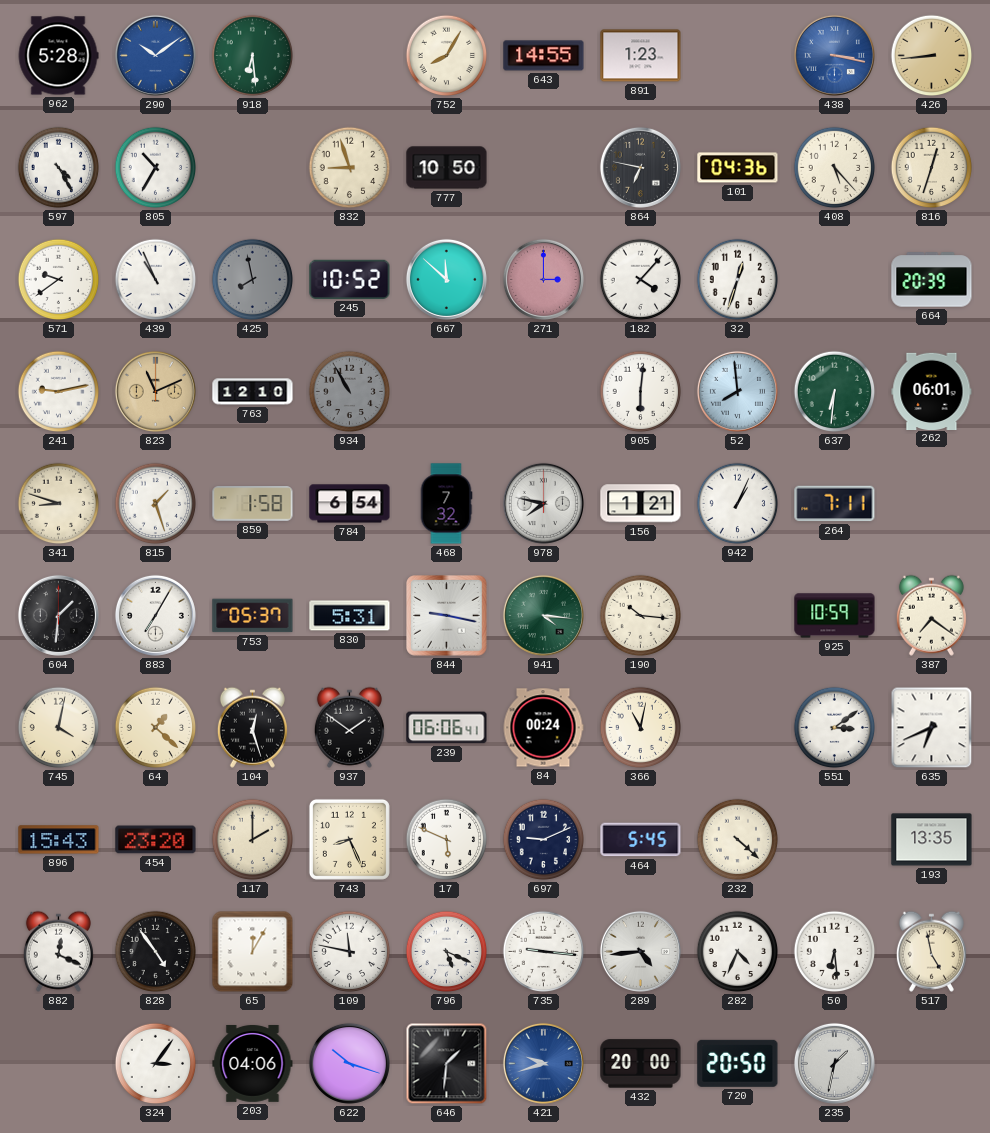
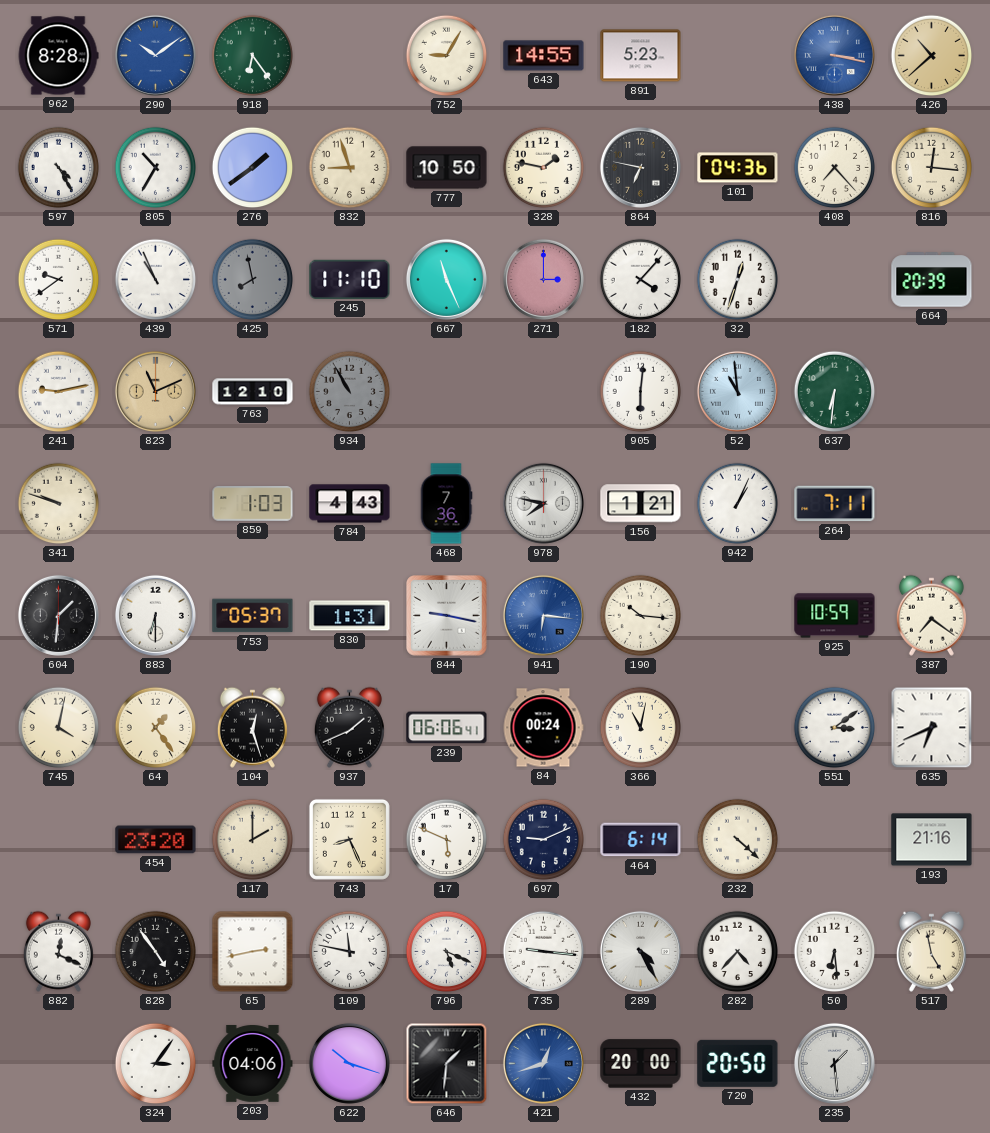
962: 5:28 -> 8:28
918: 6:29 -> 6:24
752: 8:05 -> 9:05
891: 1:23 -> 5:23
426: 8:44 -> 10:38
276: none -> 1:39
328: none -> 1:47
408: 5:23 -> 7:23
816: 12:33 -> 12:16
245: 10:52 -> 11:10
667: 11:52 -> 11:26
52: 7:59 -> 10:59
262: 06:01 -> none
341: 8:48 -> 9:48
815: 1:27 -> none
859: 1:58 -> 1:03
784: 6:54 -> 4:43
468: 7:32 -> 7:36
883: 7:05 -> 6:30
830: 5:31 -> 1:31
941: 4:16 -> 6:16
941 dial: green -> blue
64: 1:22 -> 1:24
937: 1:51 -> 1:41
896: 15:43 -> none
464: 5:45 -> 6:14
193: 13:35 -> 21:16
65: 12:05 -> 2:43
289: 4:44 -> 4:25
282: 4:34 -> 4:37
421: 9:42 -> 12:42
235: 1:32 -> 1:29
